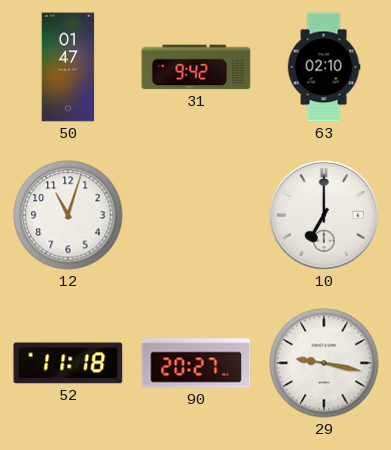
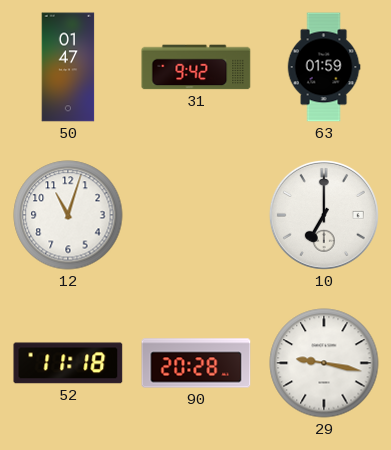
63: 02:10 -> 01:59
90: 20:27 -> 20:28
